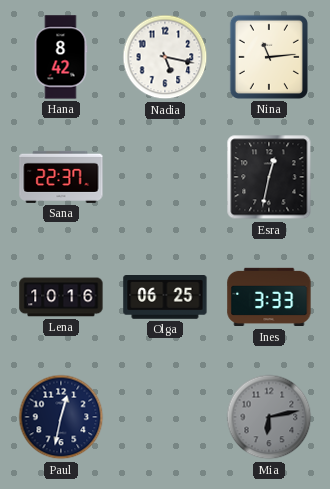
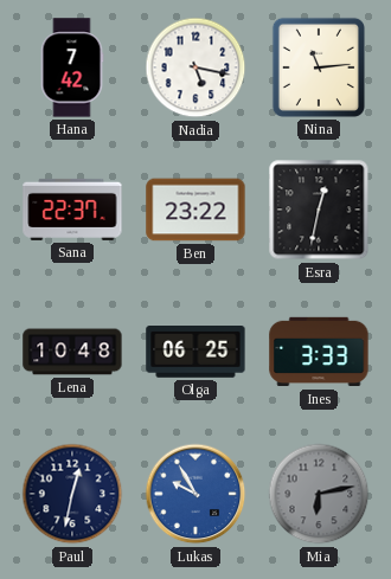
Hana: 8:42 -> 7:42
Ben: none -> 23:22
Lena: 10:16 -> 10:48
Lukas: none -> 9:55
